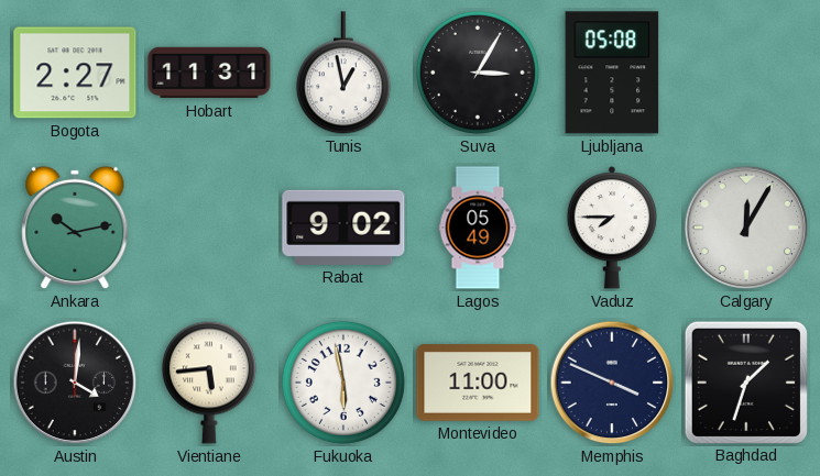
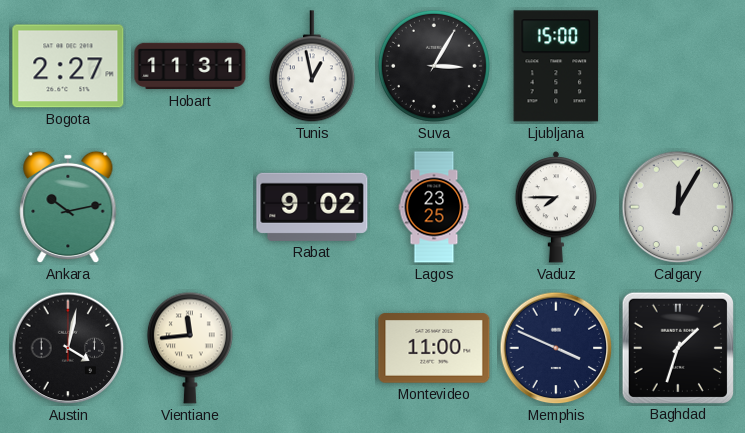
Ljubljana: 05:08 -> 15:00
Lagos: 05:49 -> 23:25
Austin: 4:01 -> 4:02
Vientiane: 5:44 -> 11:44
Fukuoka: 5:58 -> none
